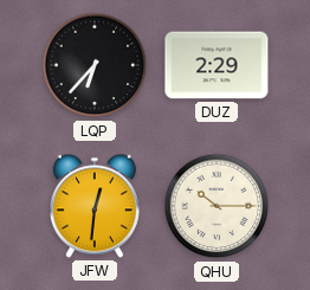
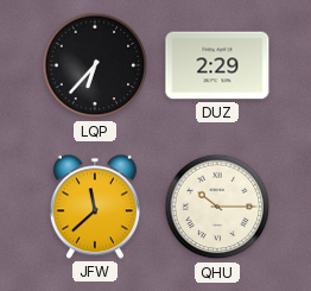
JFW: 12:31 -> 11:38
